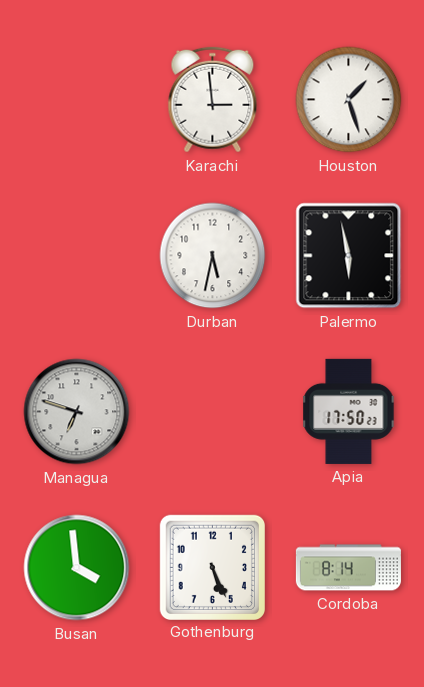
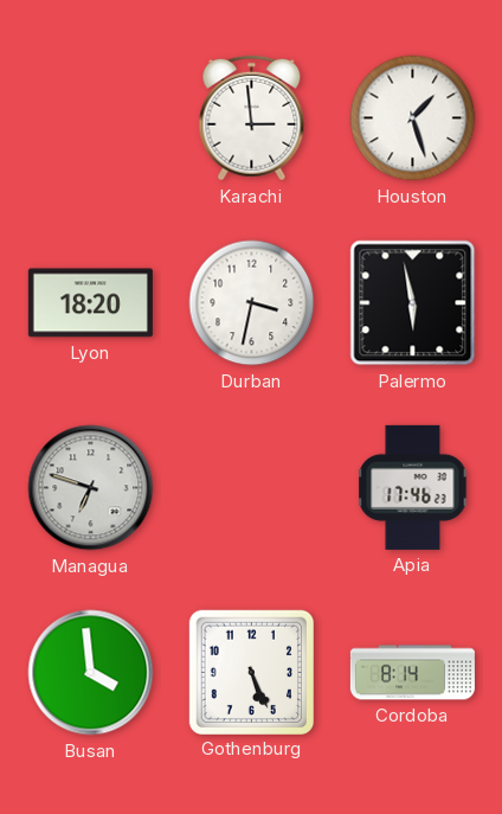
Lyon: none -> 18:20
Durban: 5:32 -> 3:32
Apia: 17:50 -> 17:46
